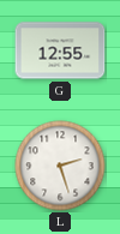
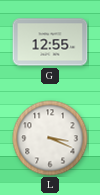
L: 2:27 -> 3:19
